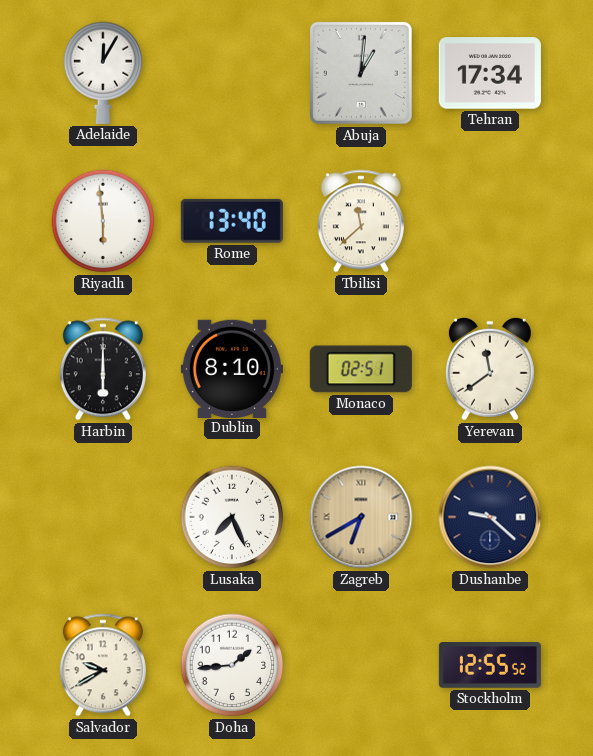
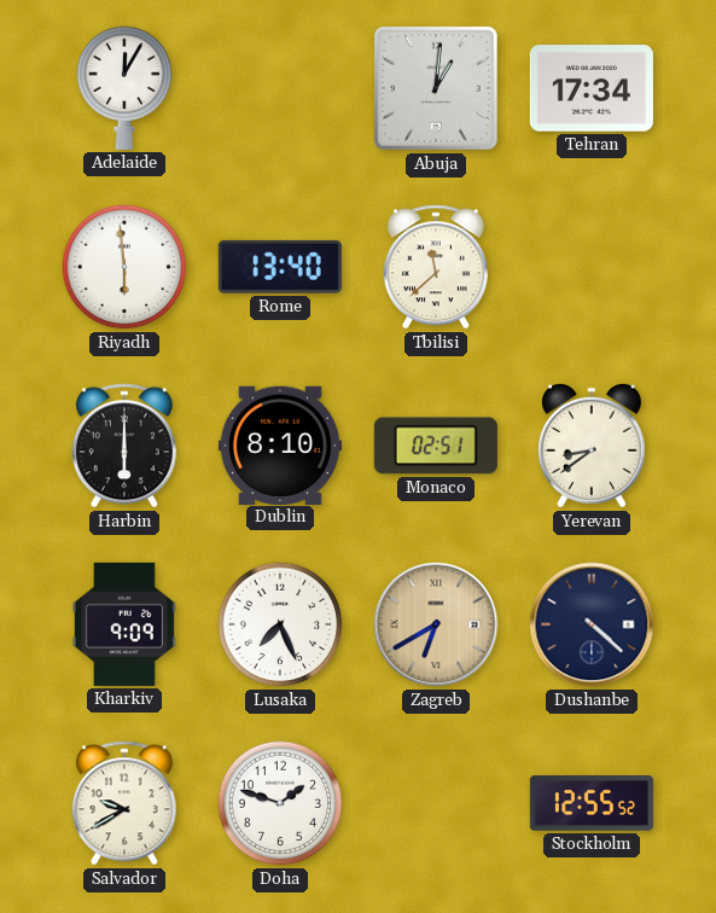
Yerevan: 11:39 -> 8:39
Kharkiv: none -> 9:09
Dushanbe: 9:22 -> 4:22
Doha: 1:44 -> 1:48
